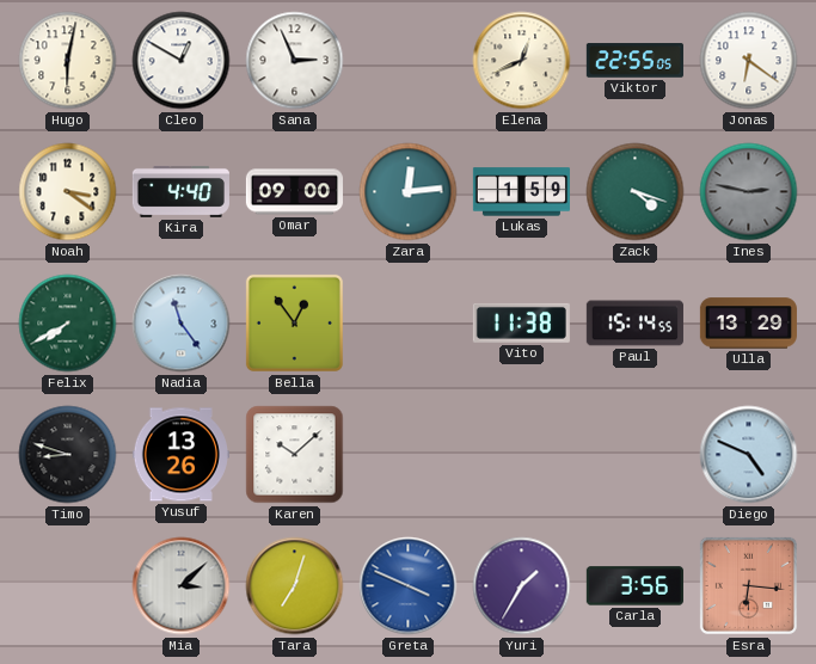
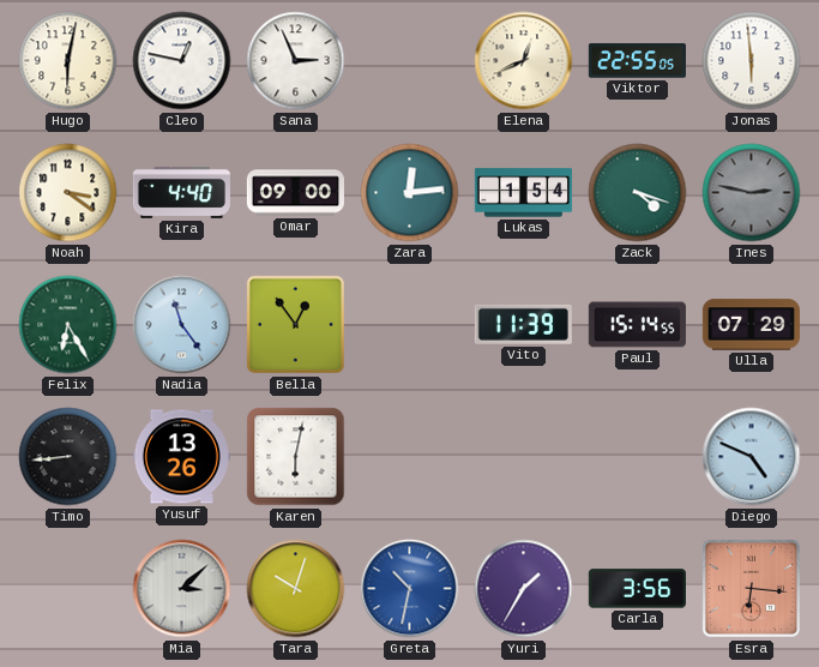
Cleo: 12:50 -> 12:47
Jonas: 6:21 -> 5:59
Lukas: 1:59 -> 1:54
Felix: 7:40 -> 6:25
Vito: 11:38 -> 11:39
Ulla: 13:29 -> 07:29
Timo: 8:48 -> 8:44
Karen: 10:08 -> 6:02
Tara: 7:03 -> 10:03
Greta: 3:49 -> 10:32
